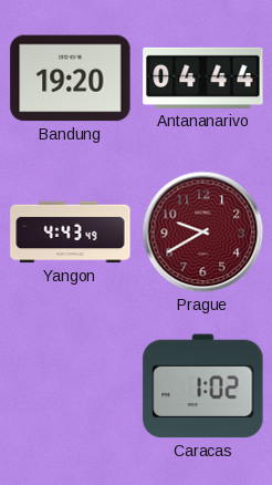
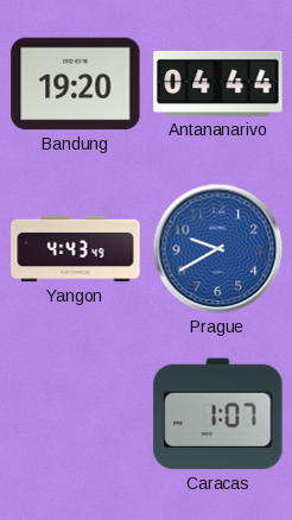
Prague dial: burgundy -> blue
Caracas: 1:02 -> 1:07
